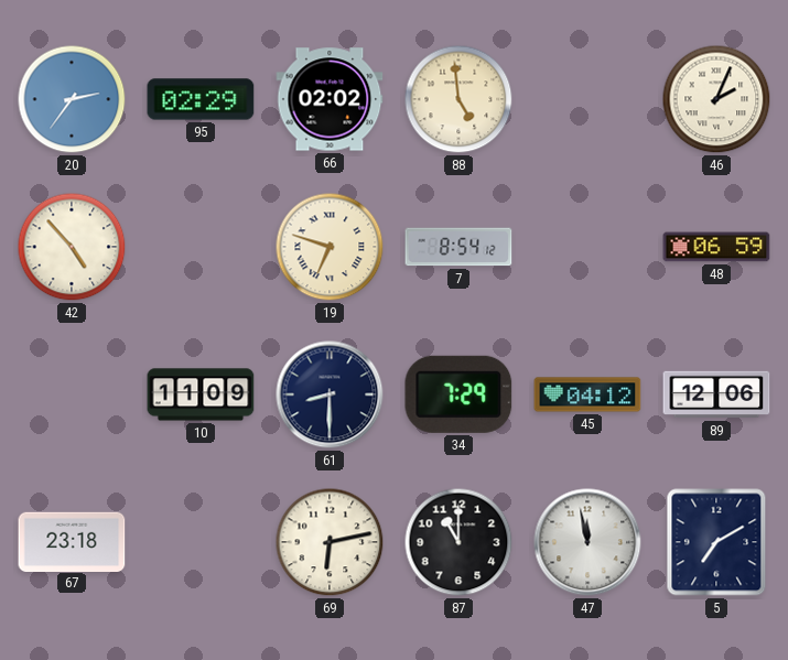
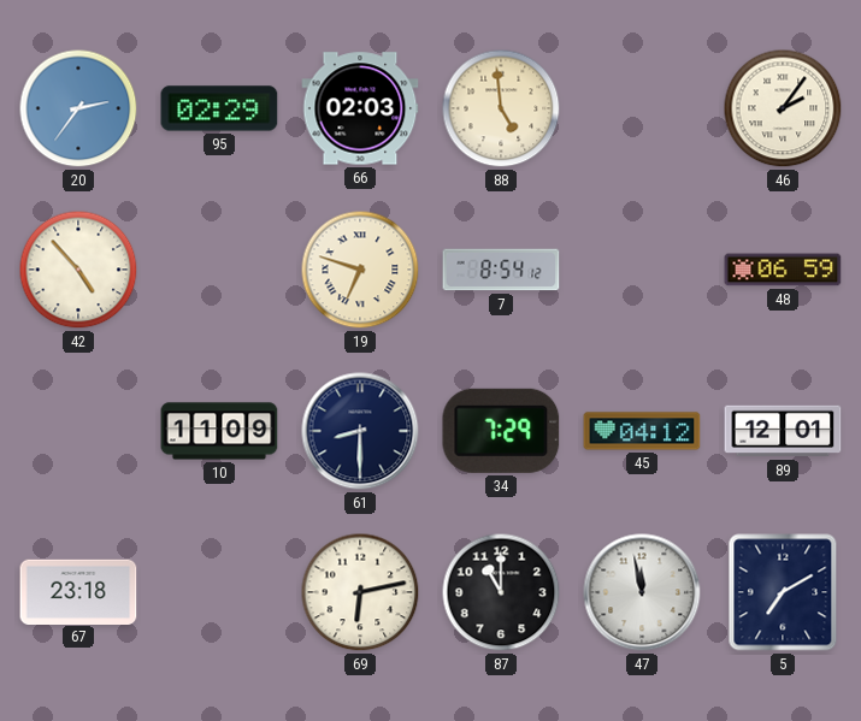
66: 02:02 -> 02:03
46: 2:04 -> 2:06
89: 12:06 -> 12:01
